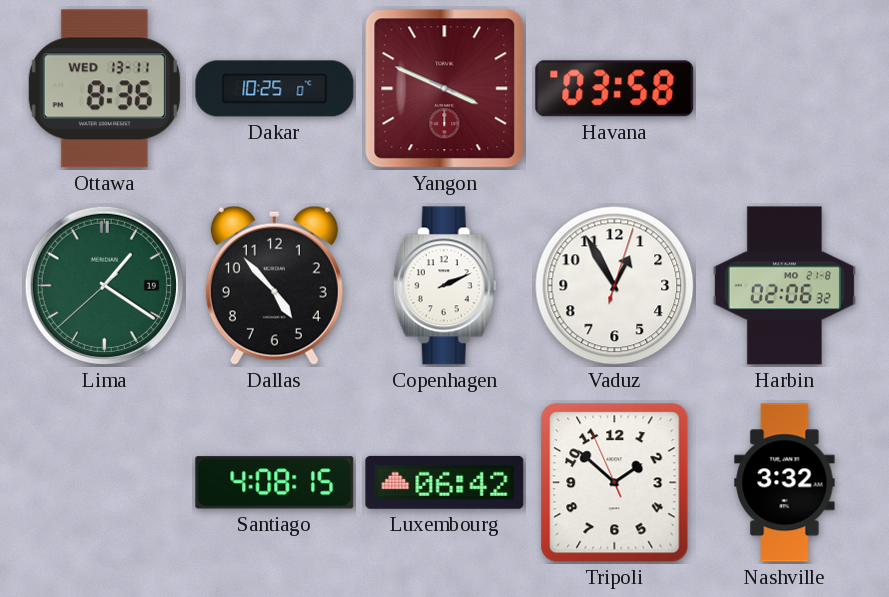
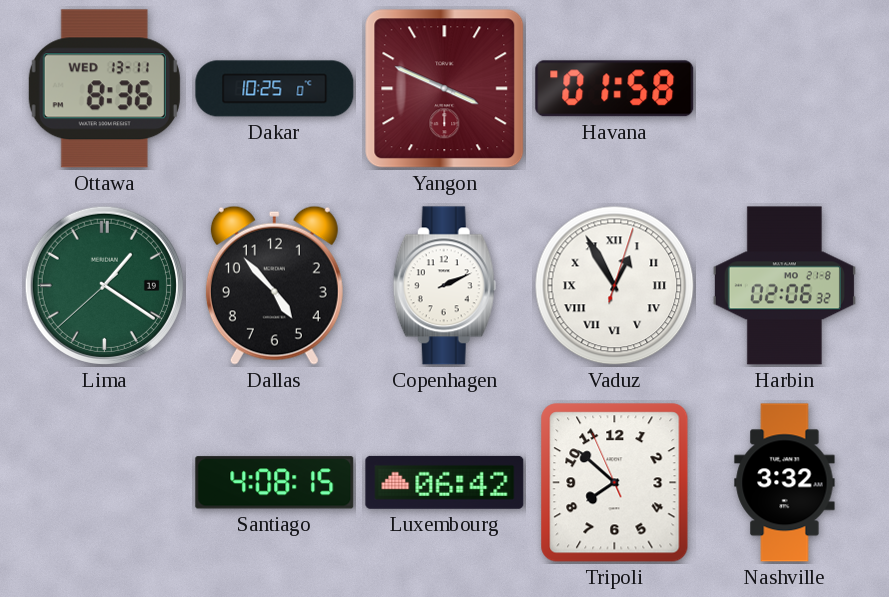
Havana: 03:58 -> 01:58
Vaduz numerals: Arabic -> Roman
Tripoli: 1:51 -> 7:51
